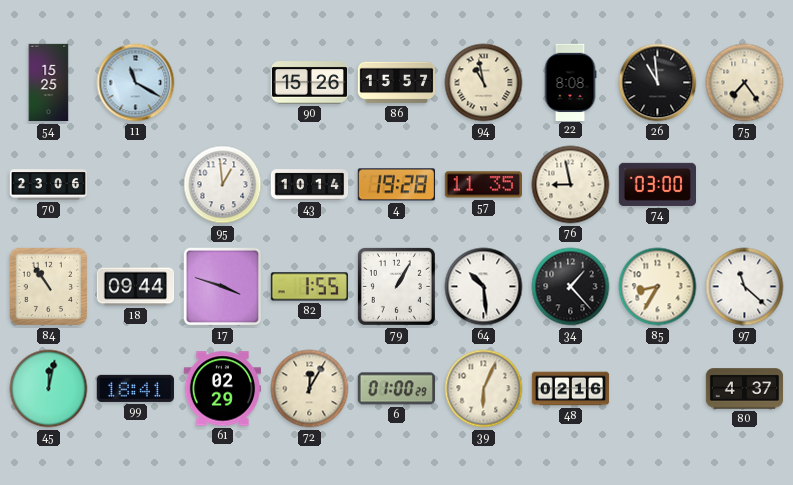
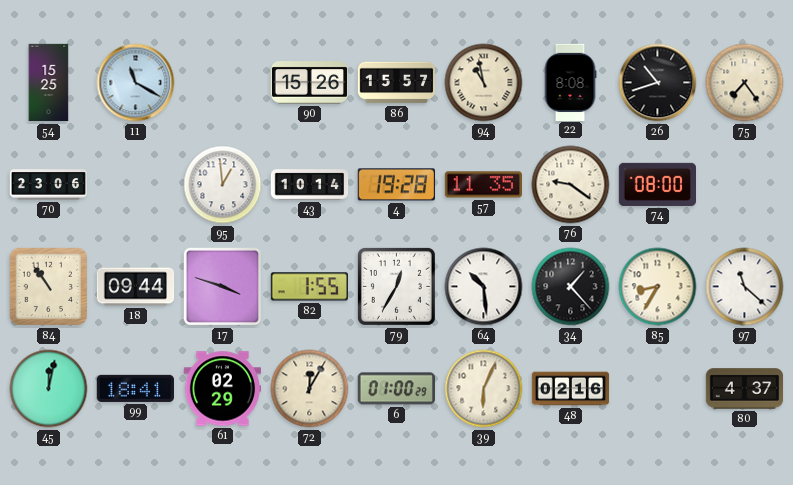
26: 10:59 -> 10:42
76: 8:58 -> 9:21
74: 03:00 -> 08:00
79: 1:05 -> 12:35
